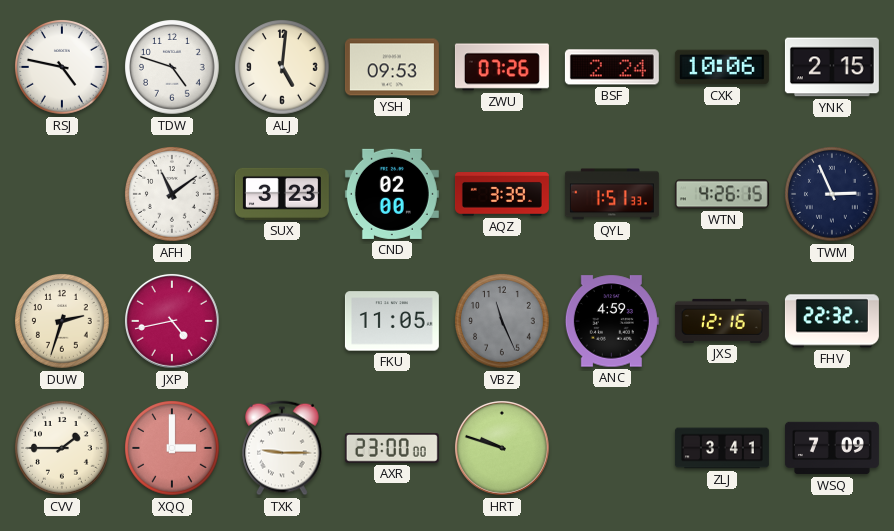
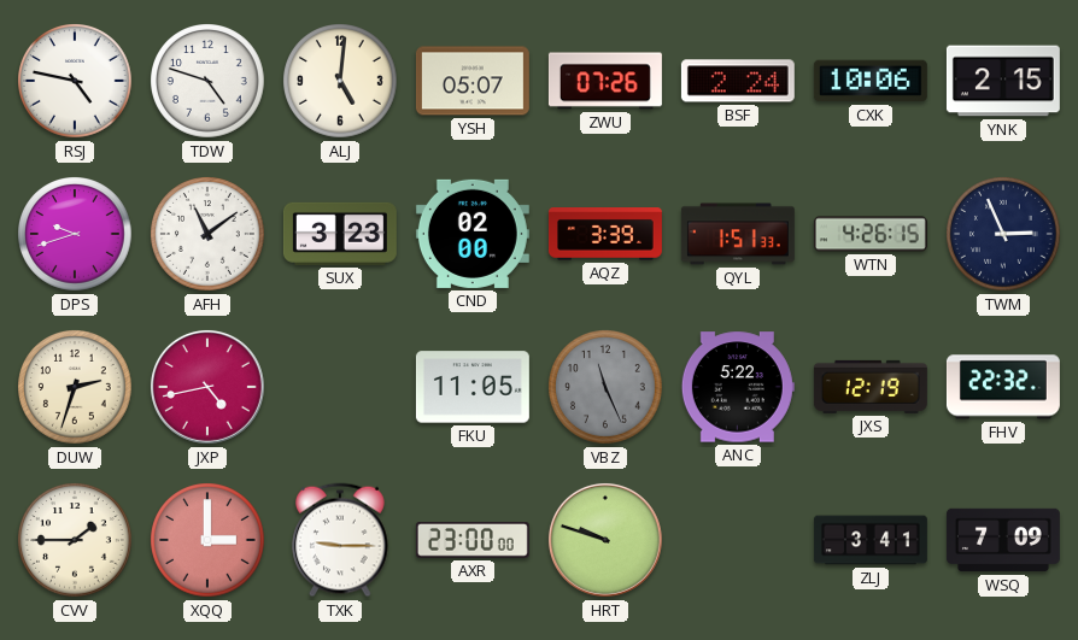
YSH: 09:53 -> 05:07
DPS: none -> 9:42
ANC: 4:59 -> 5:22
JXS: 12:16 -> 12:19
